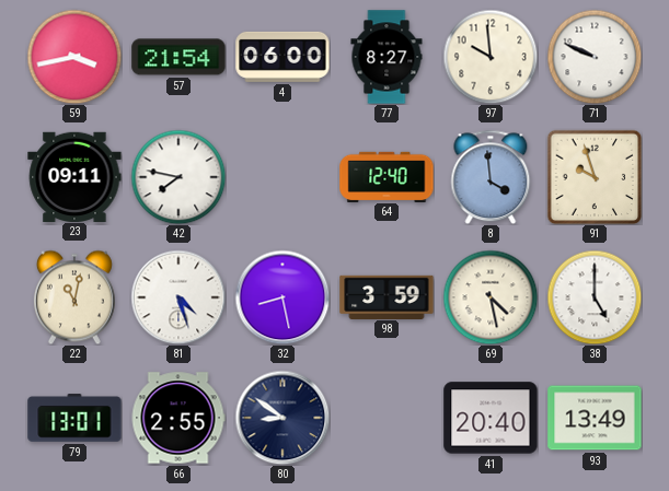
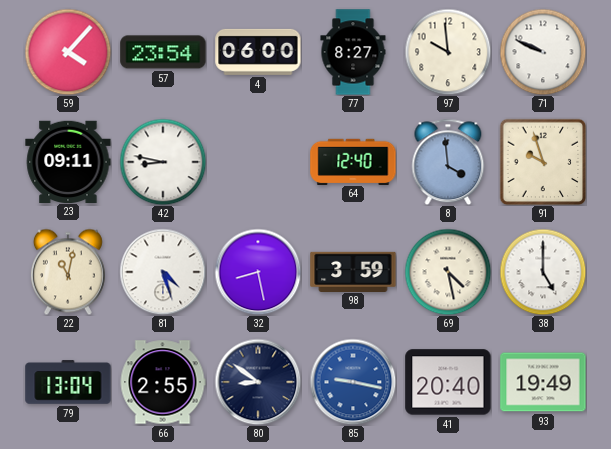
59: 3:43 -> 4:07
57: 21:54 -> 23:54
42: 7:47 -> 8:47
79: 13:01 -> 13:04
85: none -> 9:17
93: 13:49 -> 19:49
